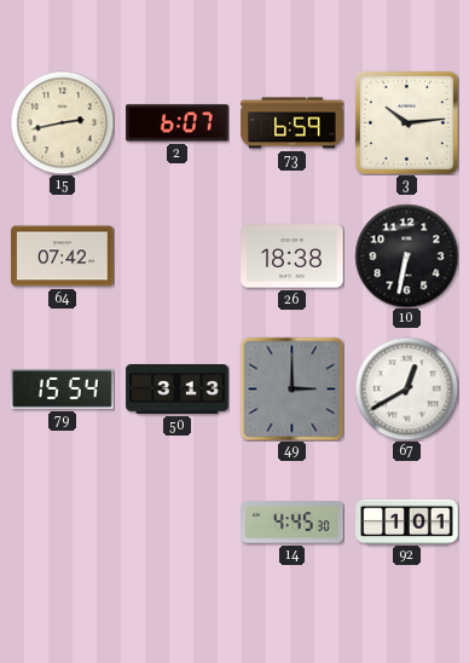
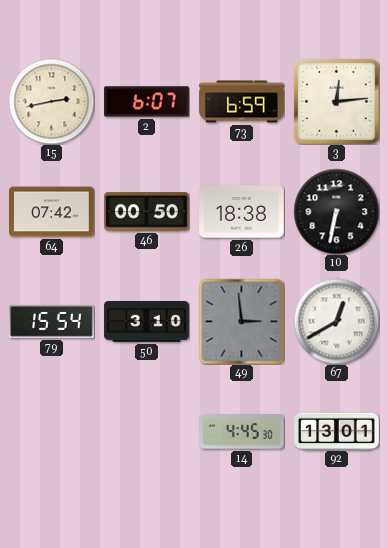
3: 10:14 -> 12:14
46: none -> 00:50
50: 3:13 -> 3:10
49: 3:00 -> 2:59
92: 1:01 -> 13:01
